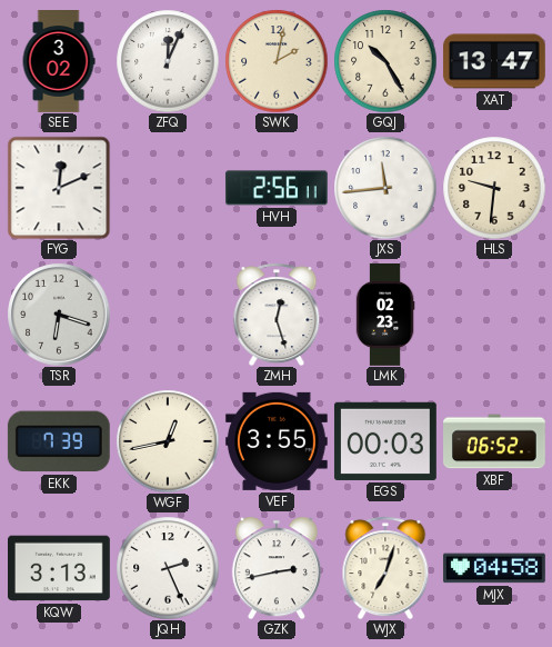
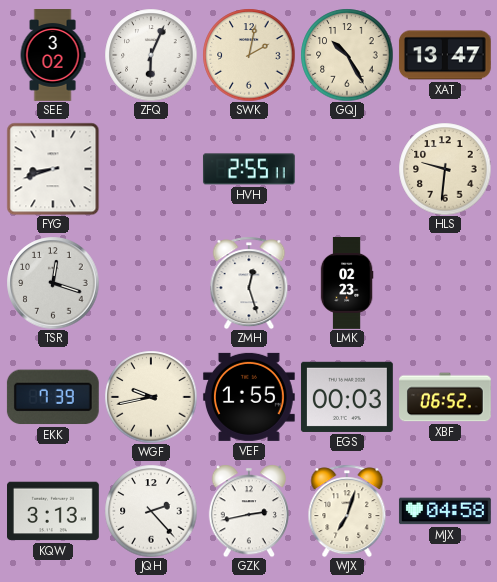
ZFQ: 12:04 -> 6:04
FYG: 12:11 -> 8:42
HVH: 2:56 -> 2:55
JXS: 11:44 -> none
TSR: 6:18 -> 12:18
WGF: 12:43 -> 9:43
VEF: 3:55 -> 1:55
JQH: 2:26 -> 2:23
